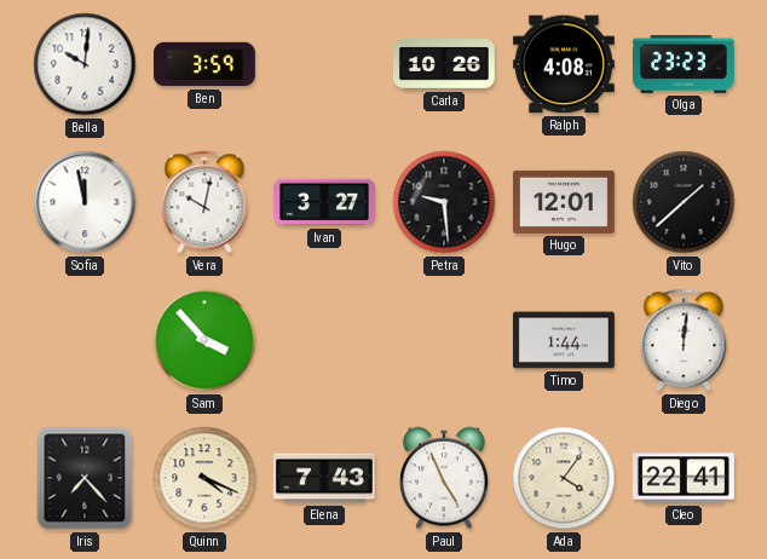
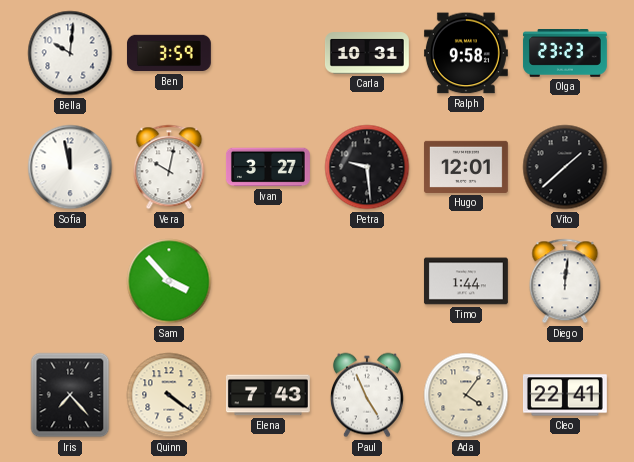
Carla: 10:26 -> 10:31
Ralph: 4:08 -> 9:58
Quinn: 4:19 -> 4:21
